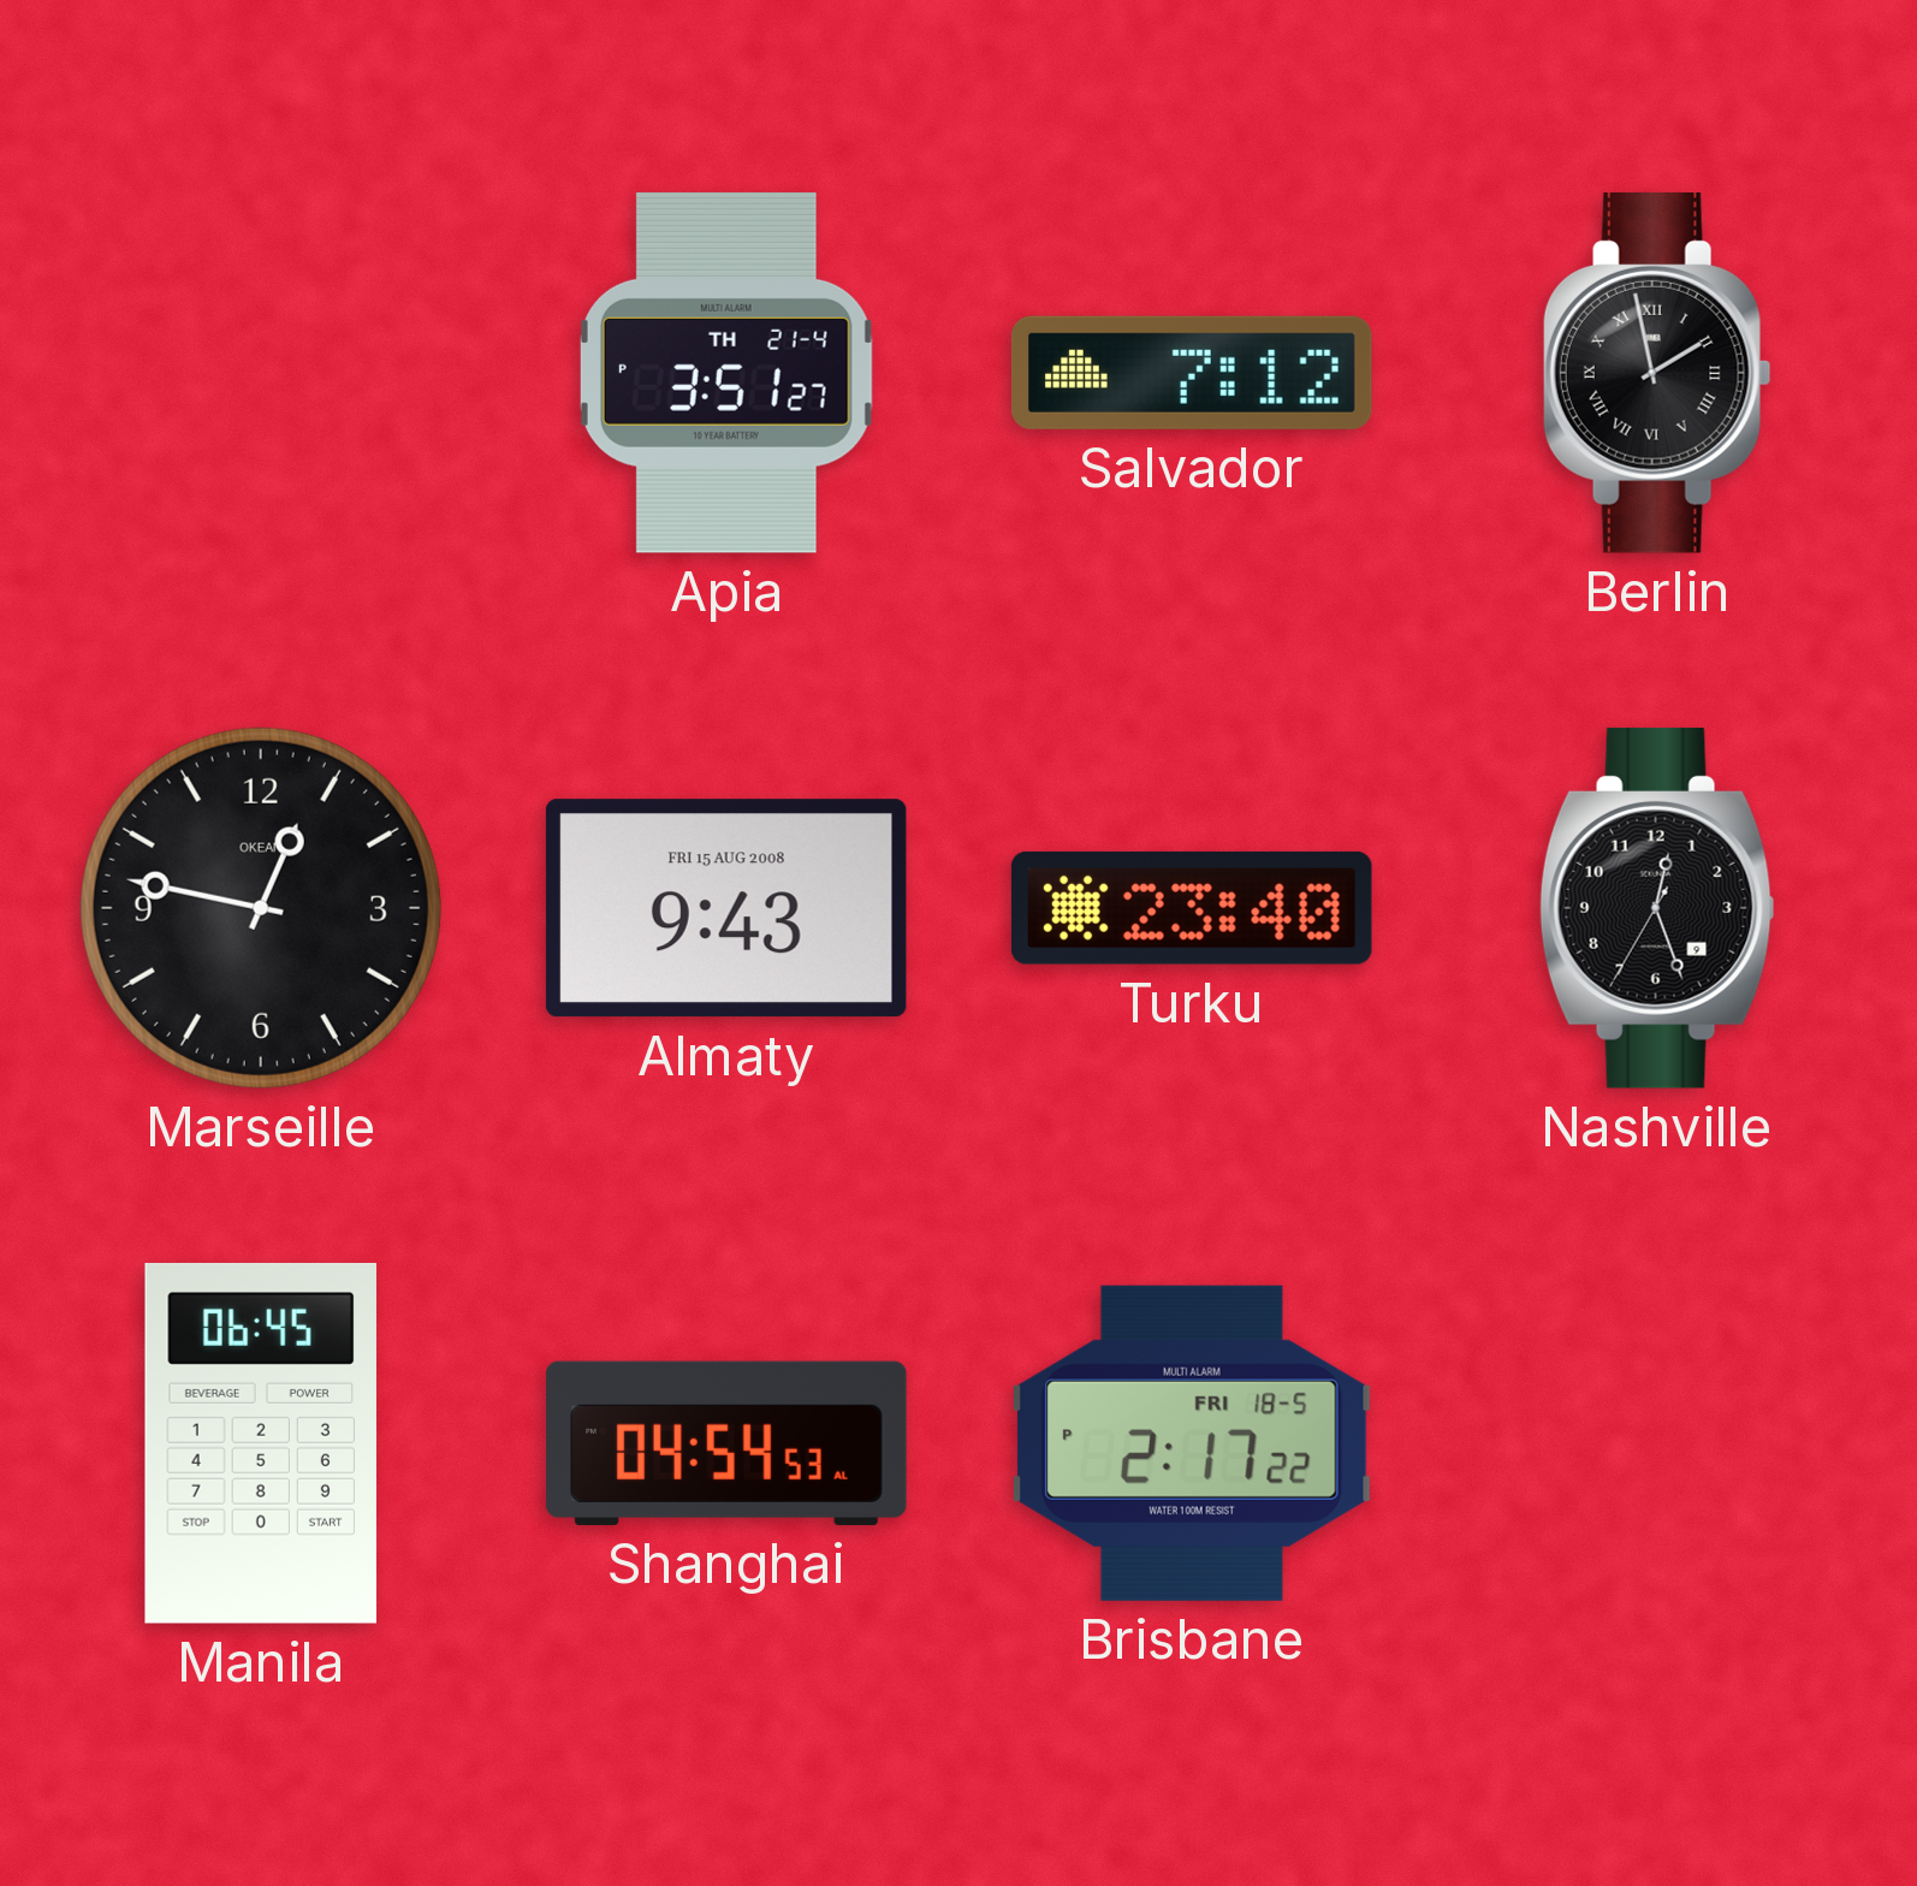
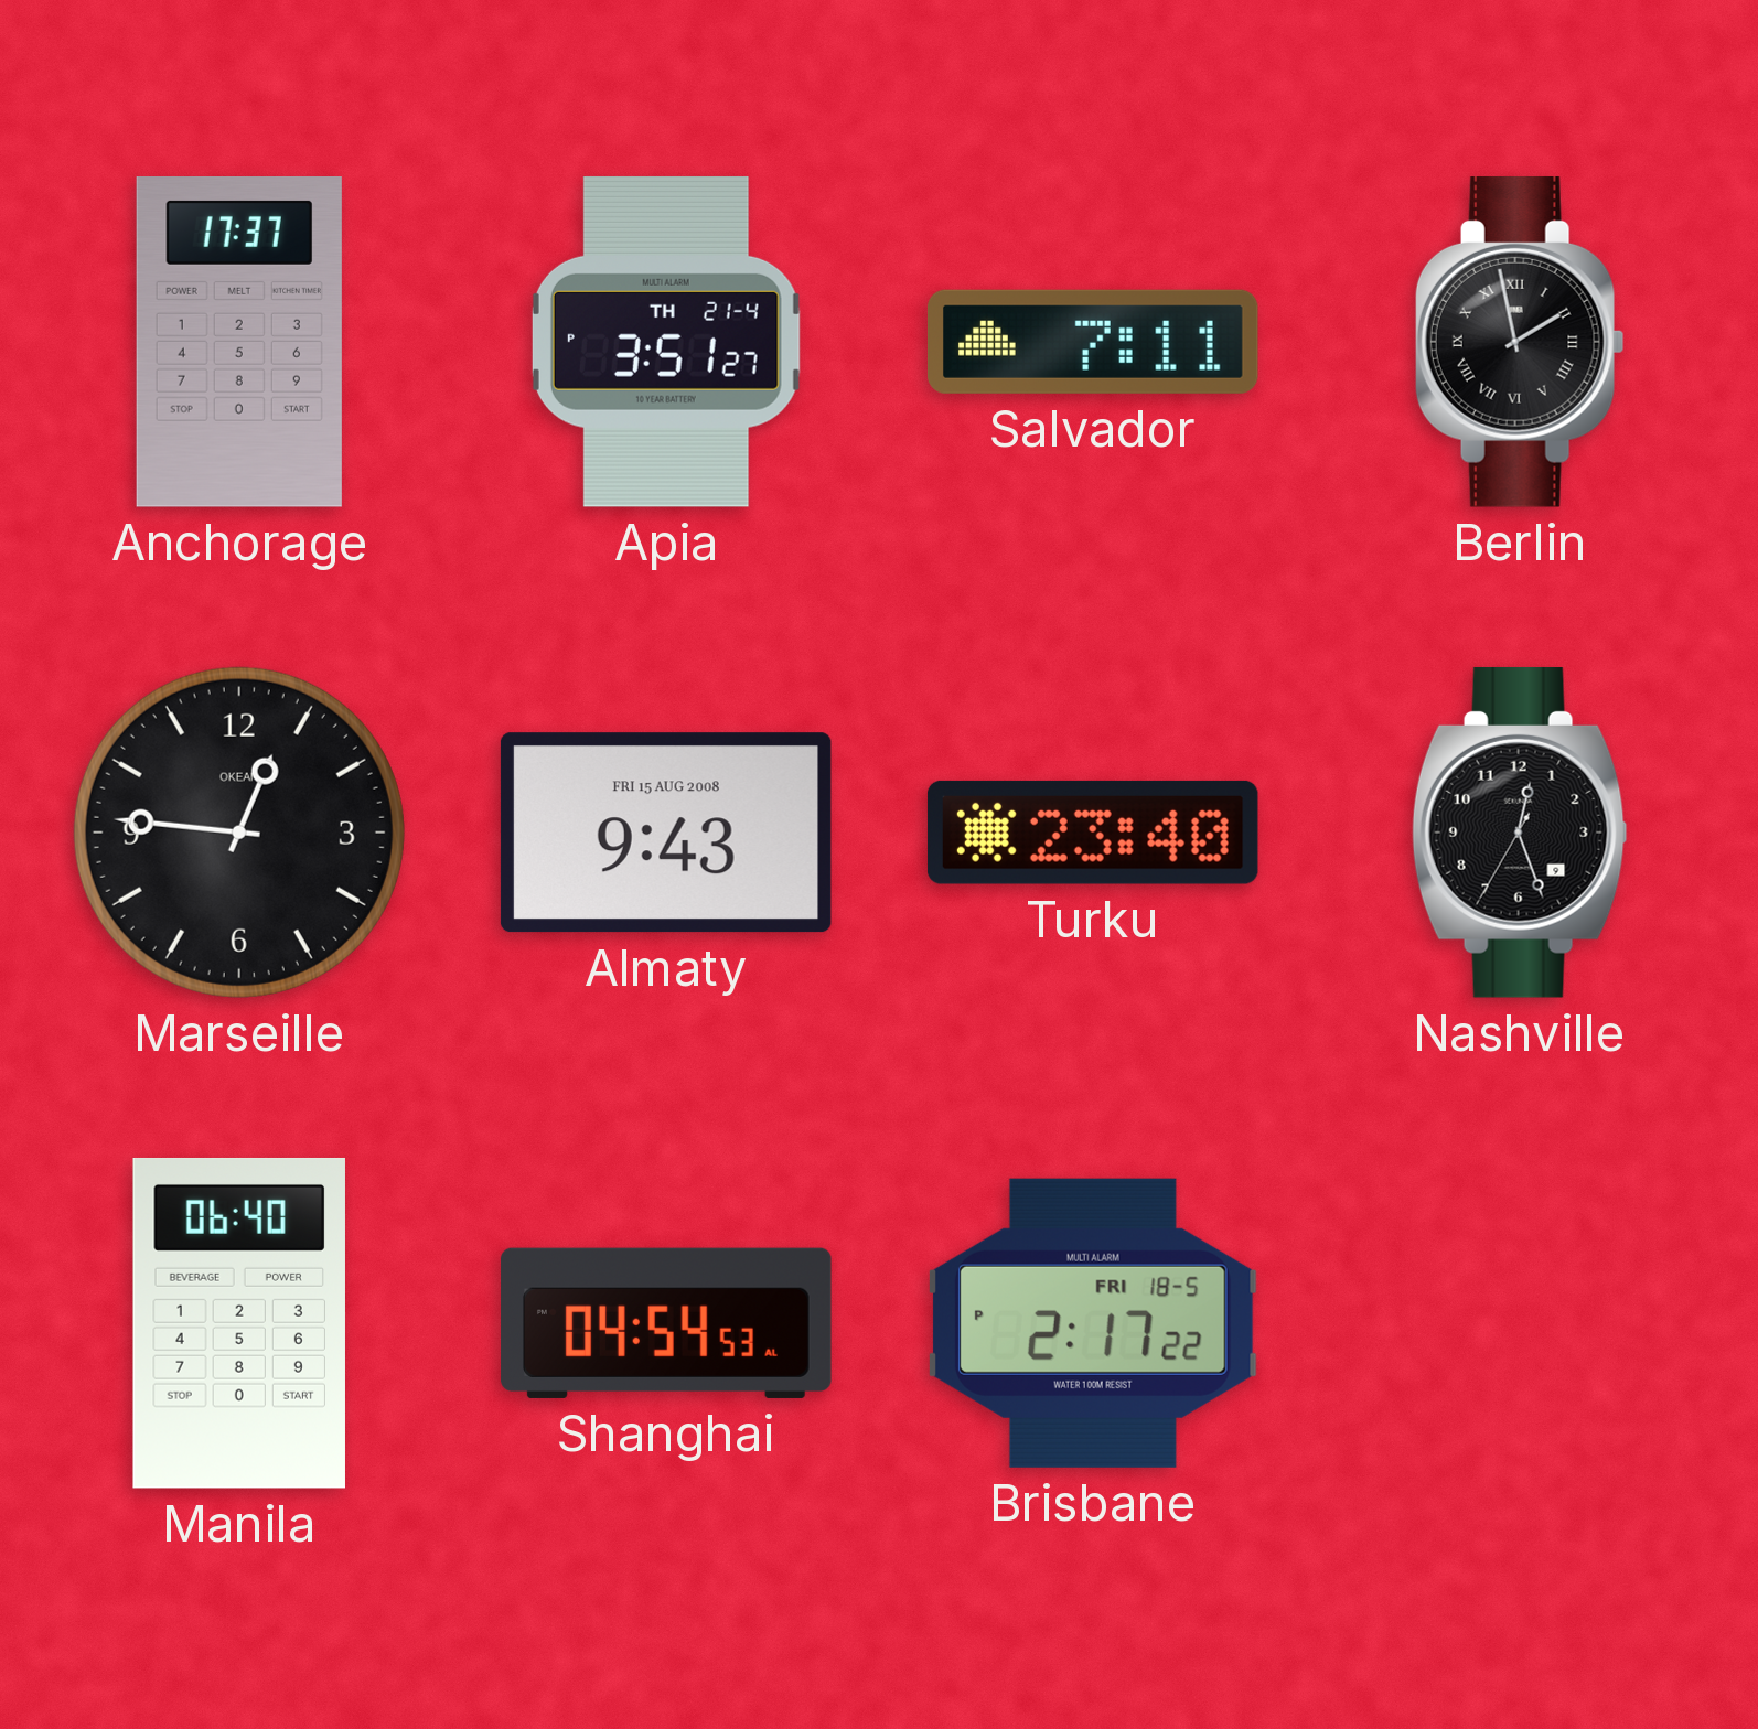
Anchorage: none -> 17:37
Salvador: 7:12 -> 7:11
Marseille: 12:47 -> 12:46
Manila: 06:45 -> 06:40
